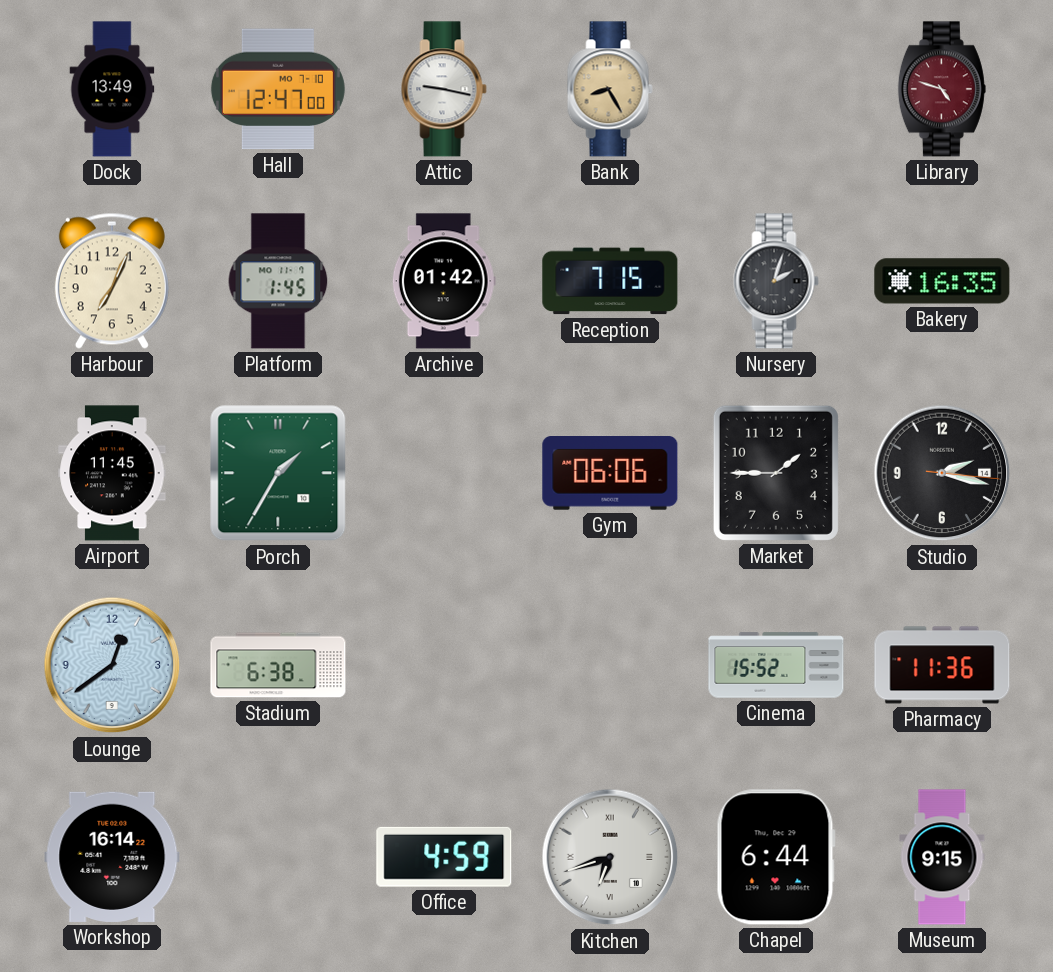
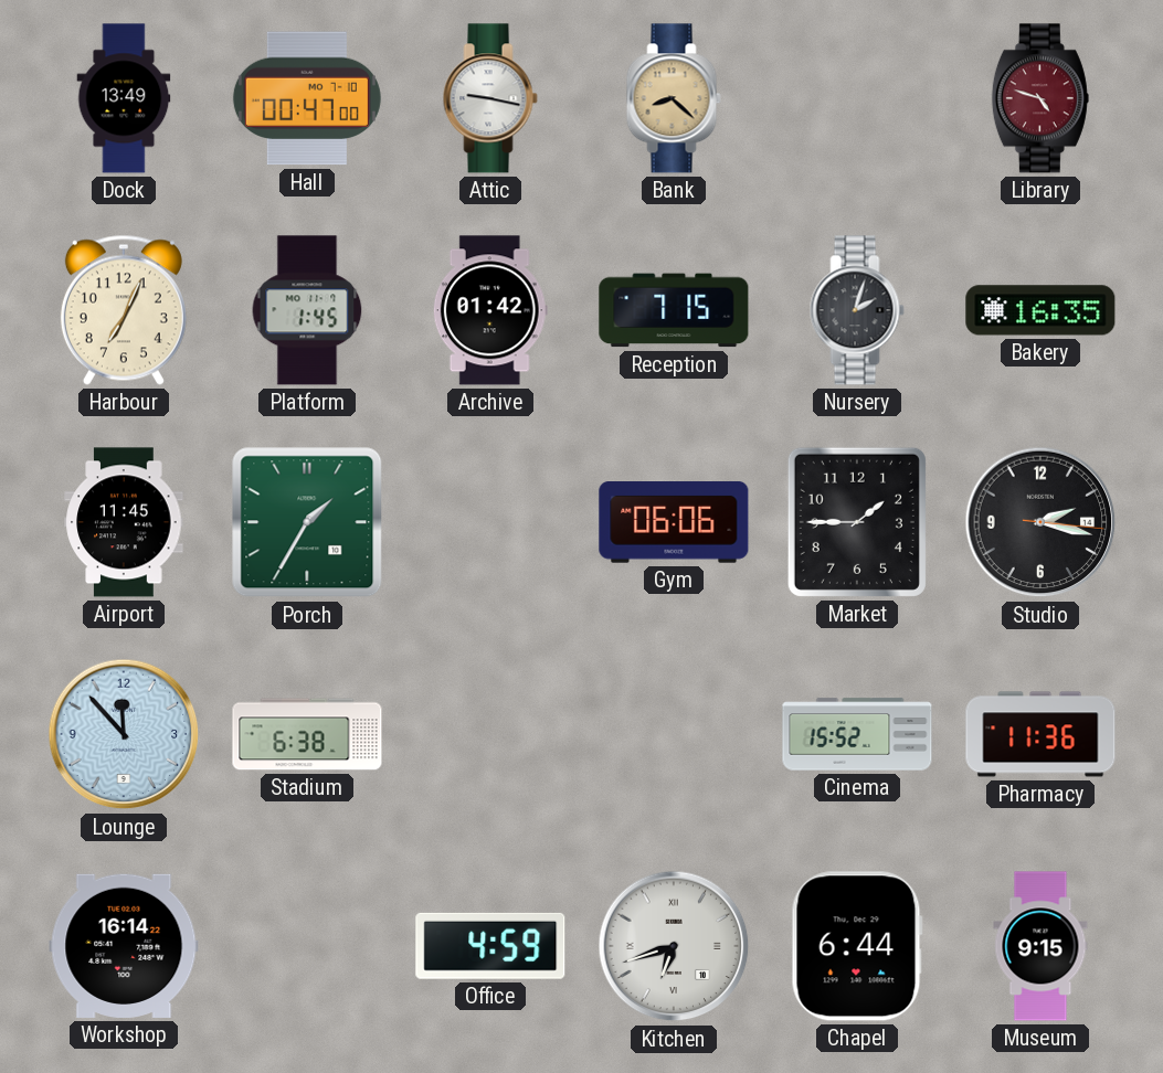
Hall: 12:47 -> 00:47
Bank: 8:25 -> 8:22
Lounge: 12:39 -> 11:53
